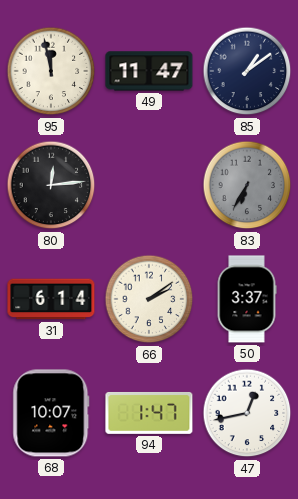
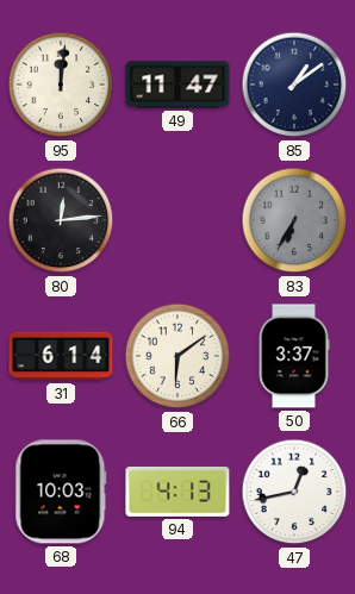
95: 11:58 -> 12:01
66: 2:09 -> 6:09
68: 10:07 -> 10:03
94: 1:47 -> 4:13
